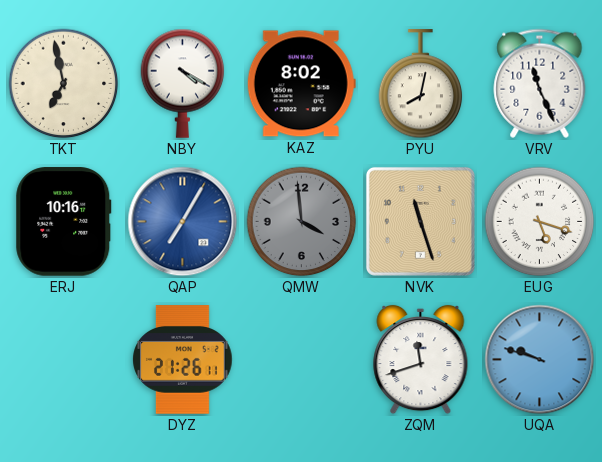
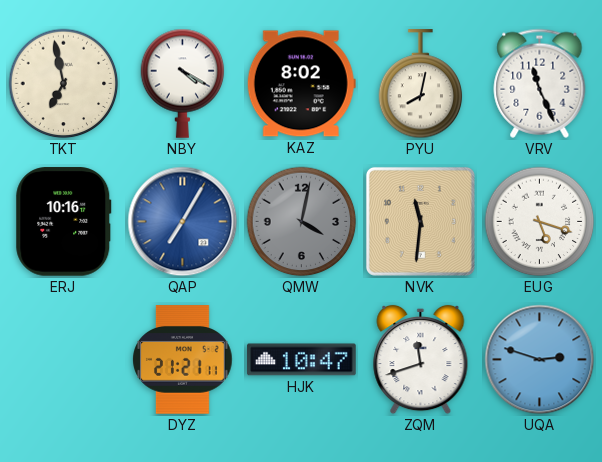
QMW: 3:59 -> 4:02
NVK: 11:27 -> 11:31
DYZ: 21:26 -> 21:21
HJK: none -> 10:47
UQA: 9:48 -> 2:48
